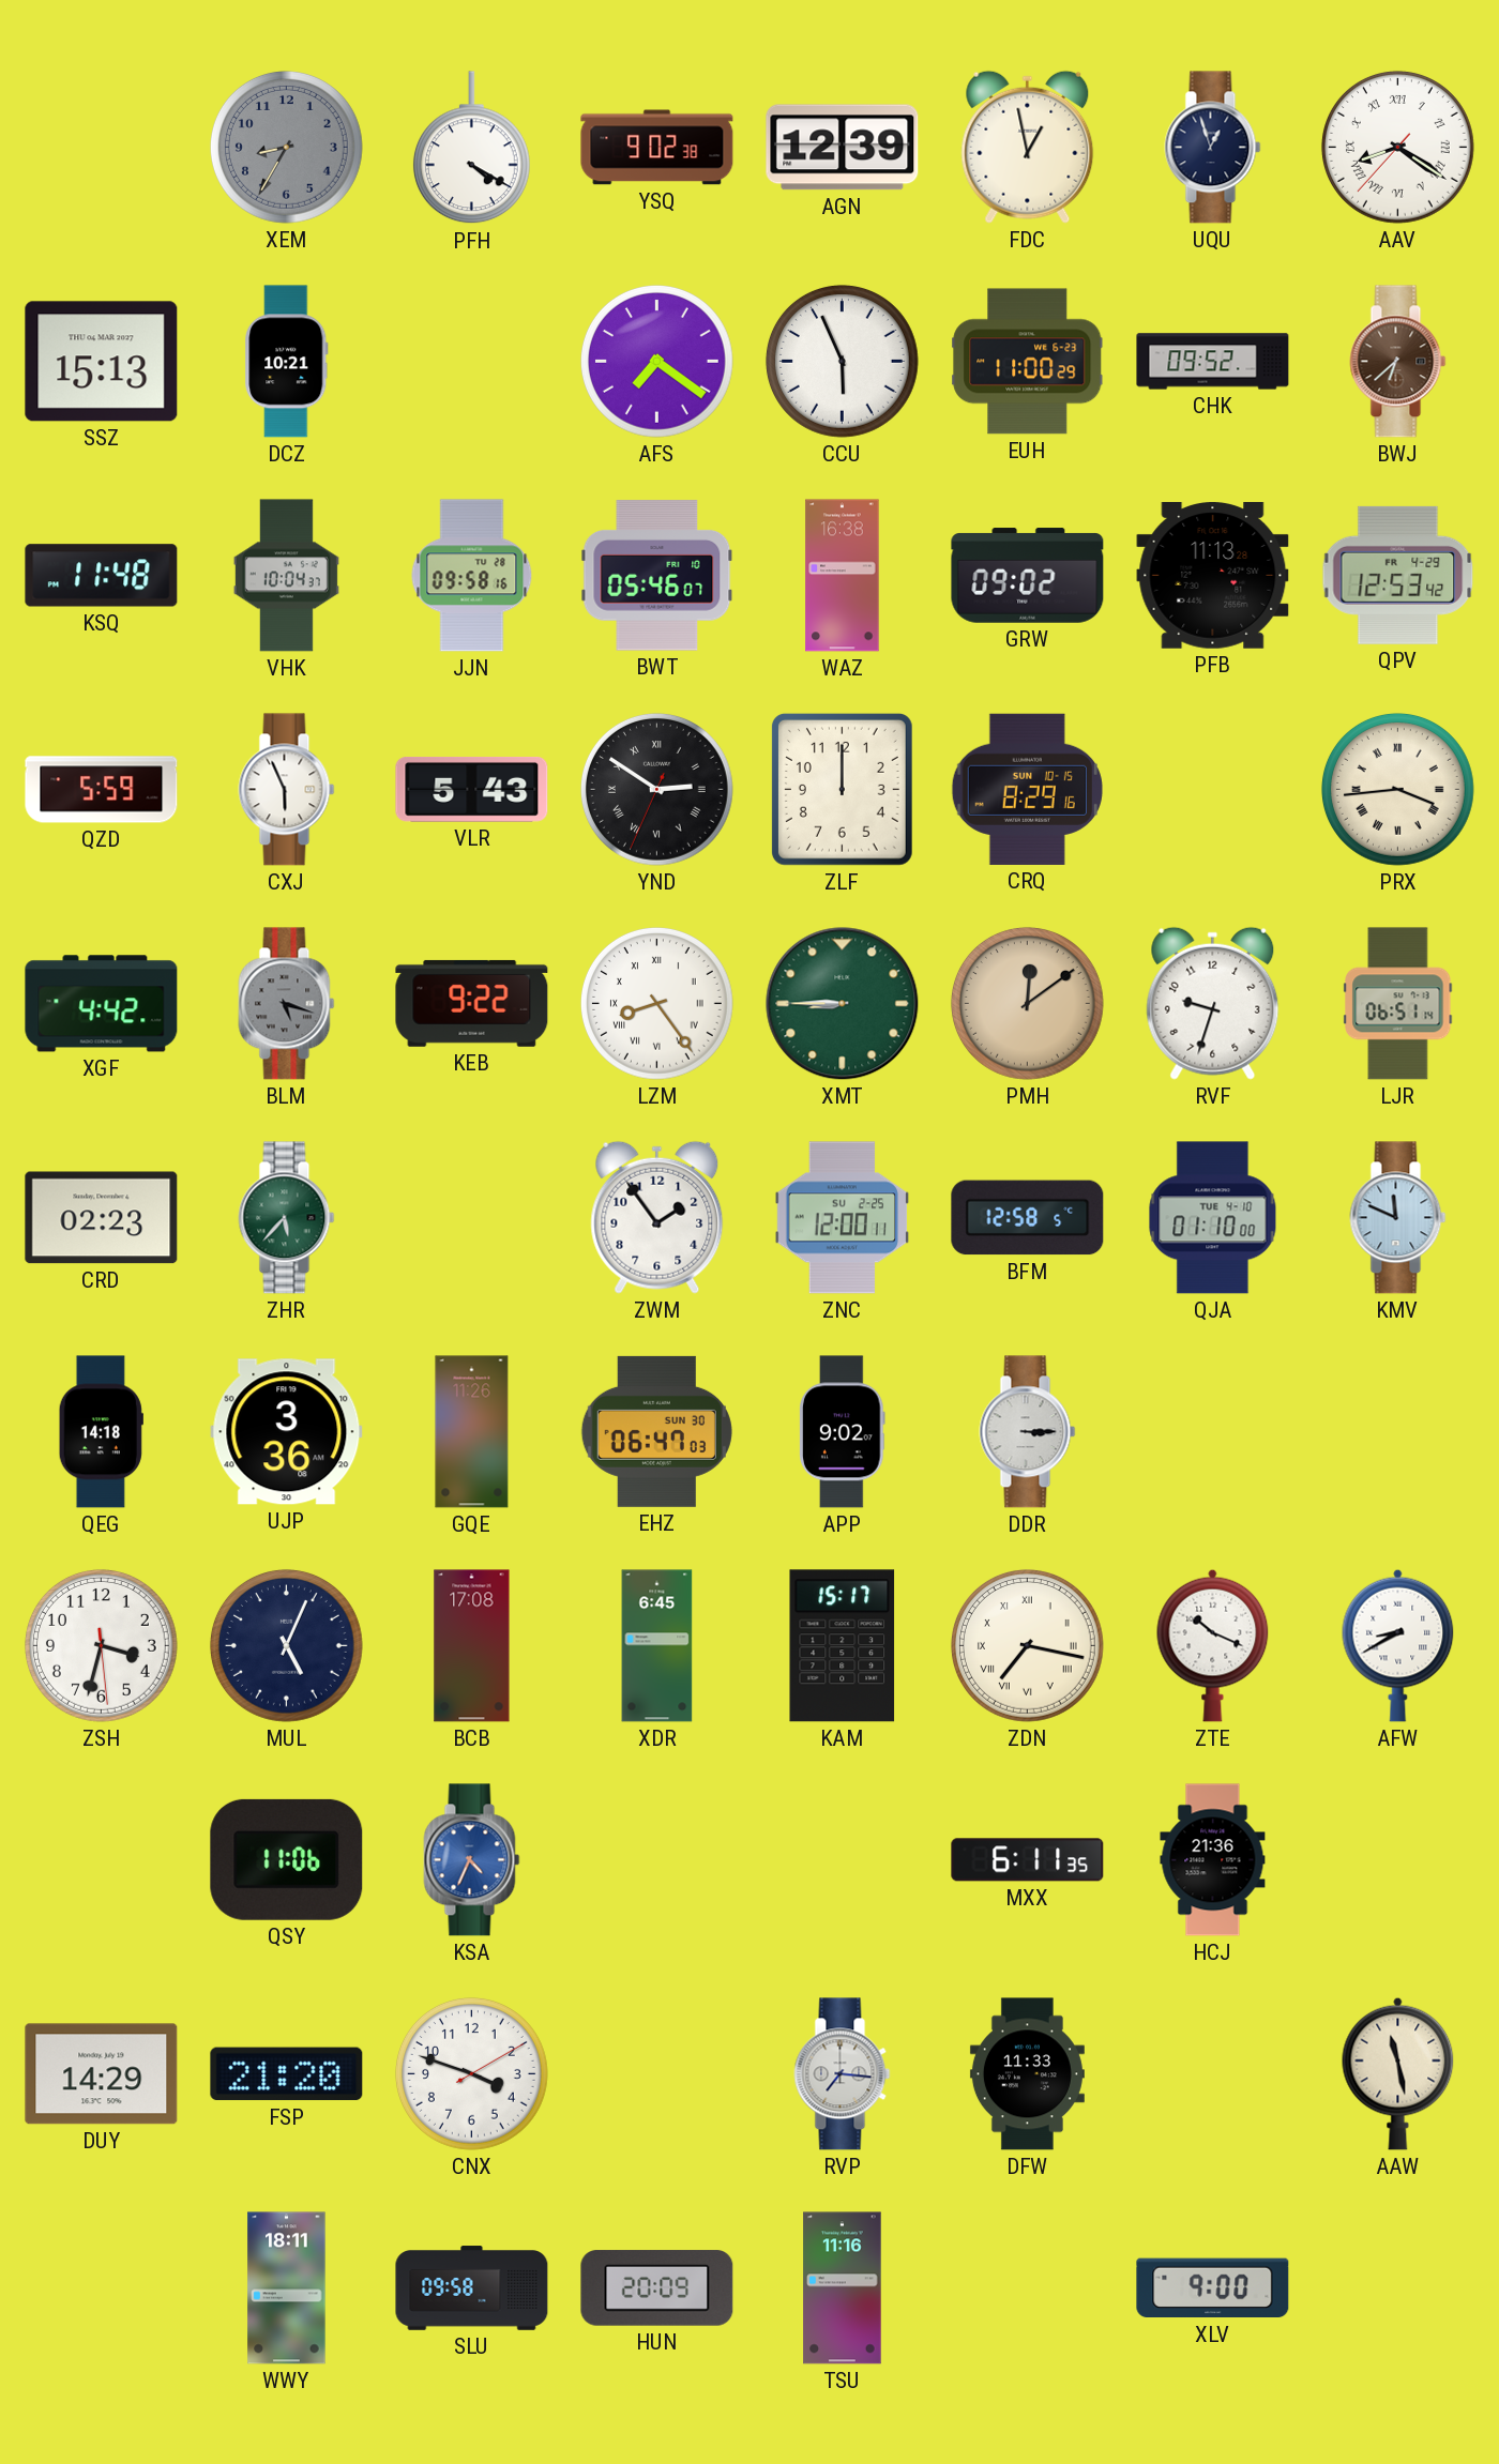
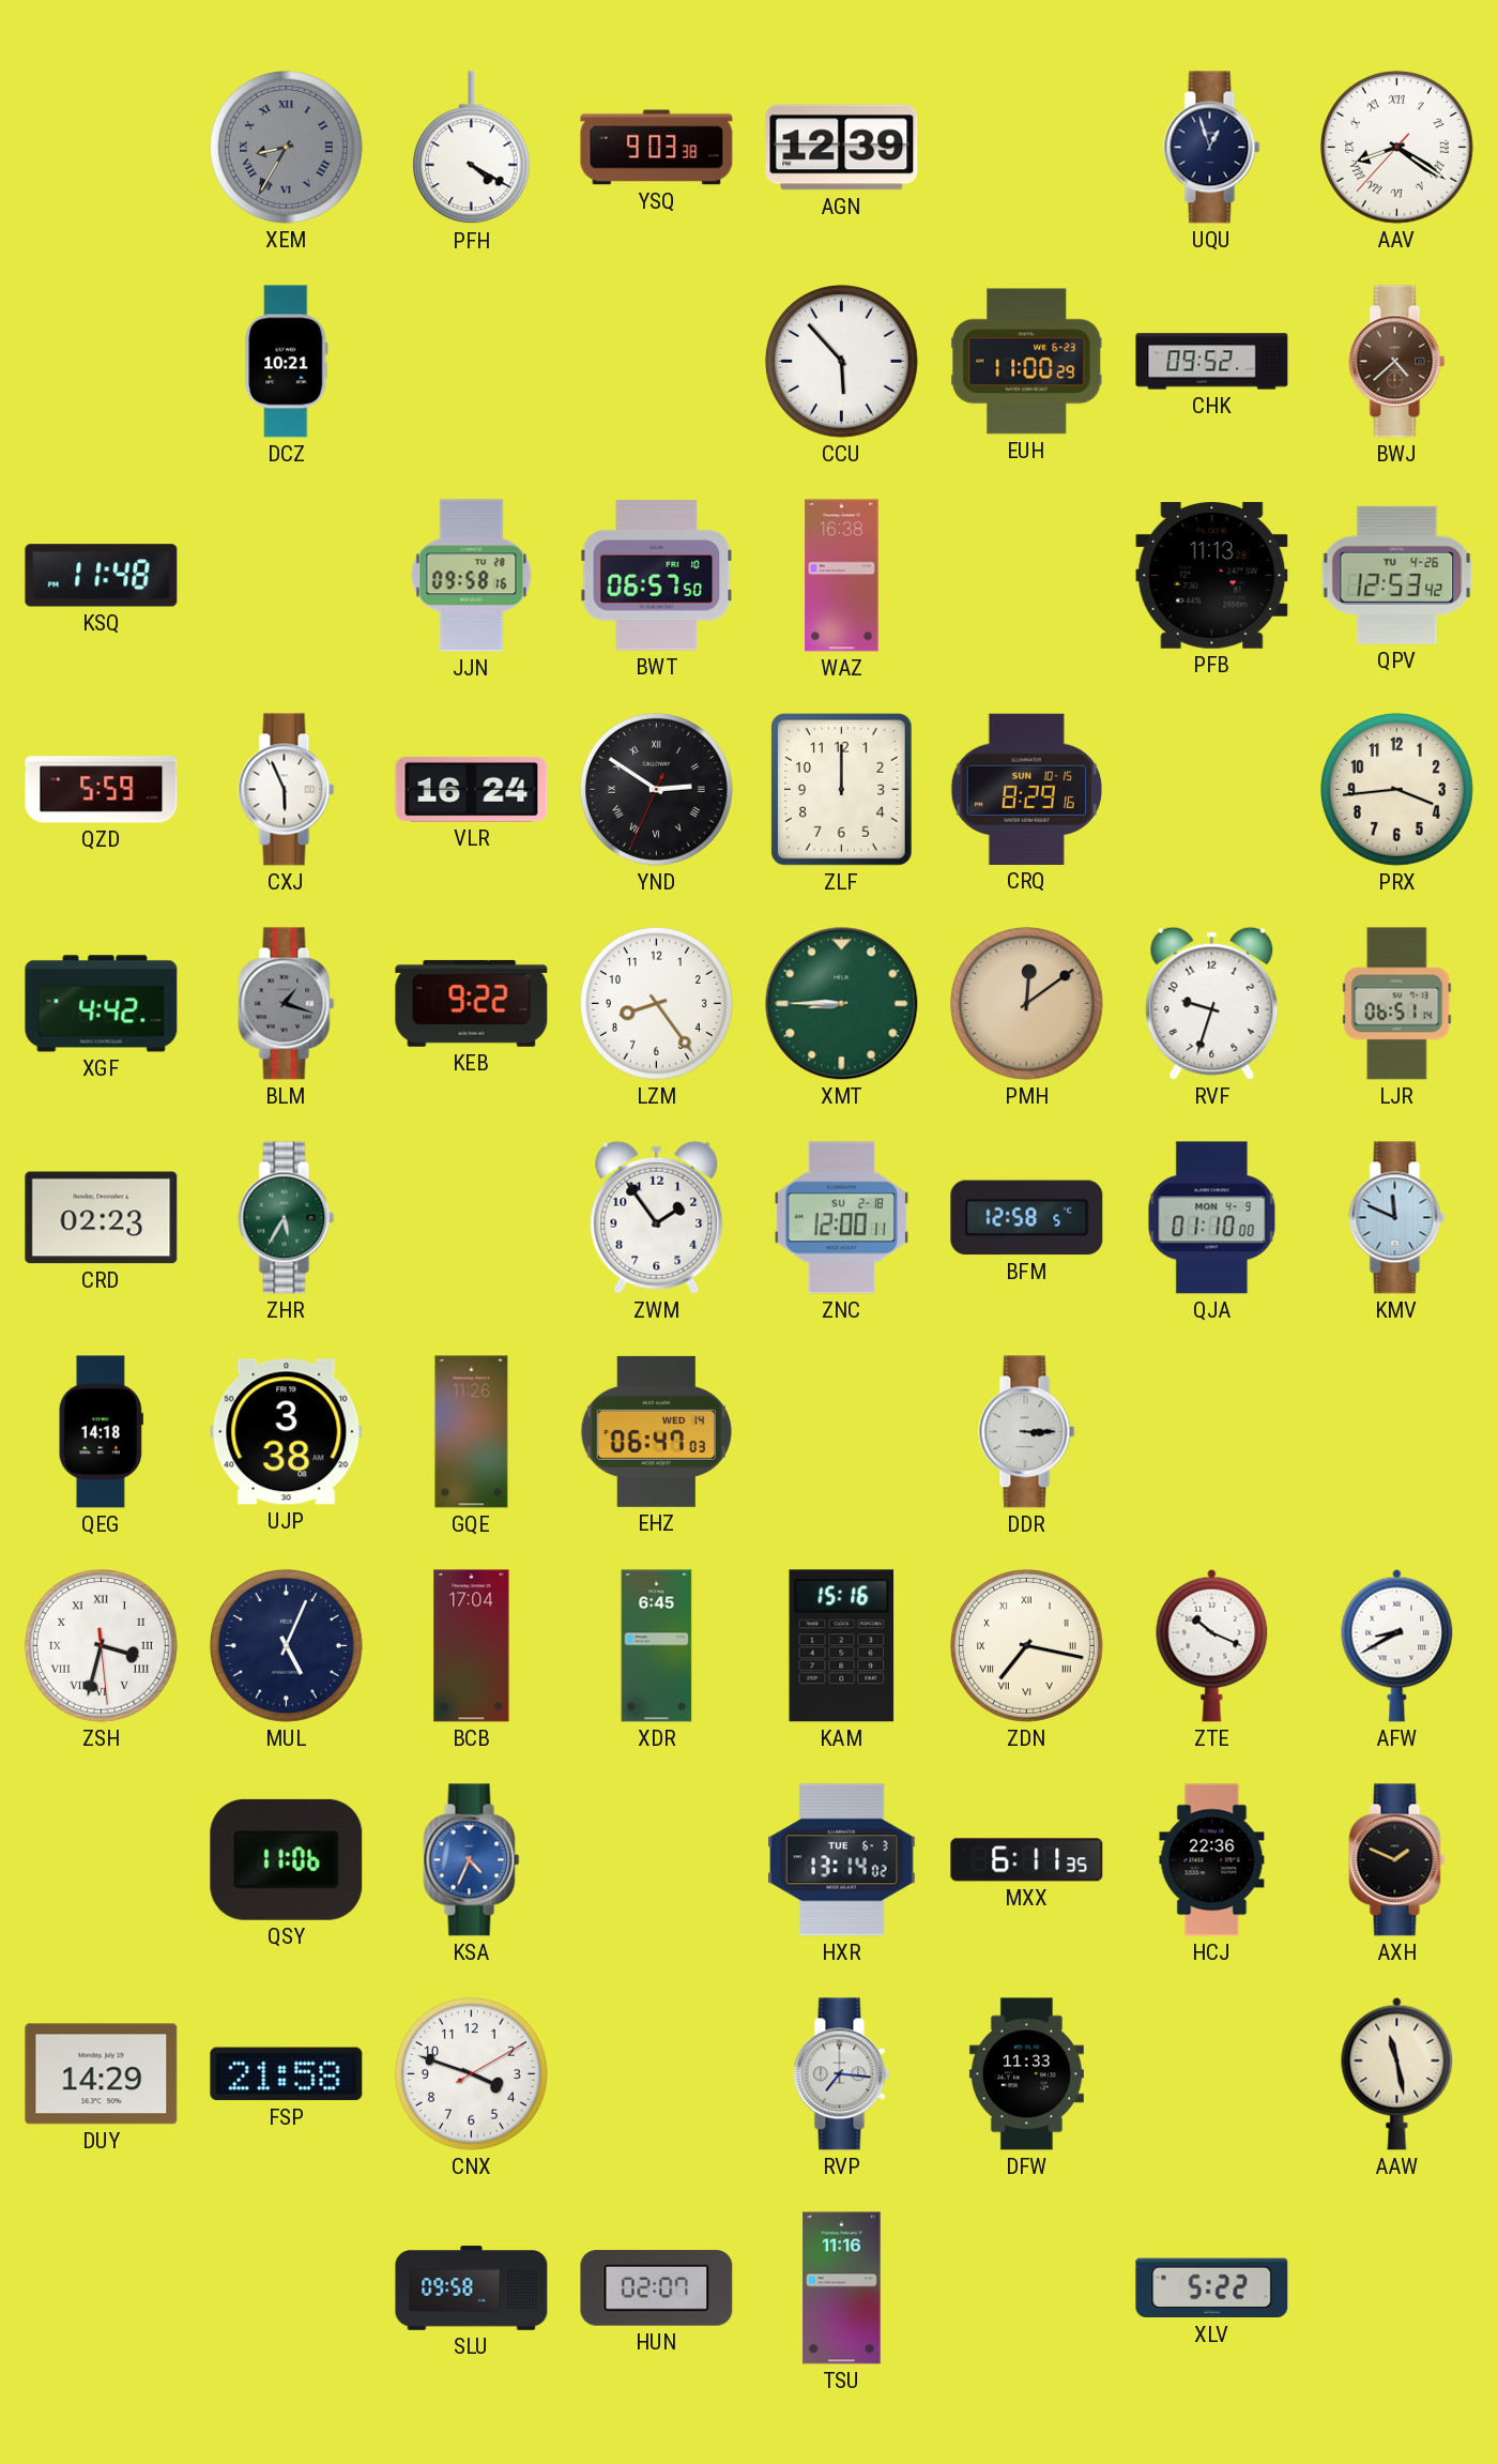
XEM numerals: Arabic -> Roman
YSQ: 9:02 -> 9:03
FDC: 12:58 -> none
SSZ: 15:13 -> none
AFS: 7:21 -> none
CCU: 5:56 -> 5:53
BWJ: 6:38 -> 4:38
VHK: 10:04 -> none
BWT: 05:46 -> 06:57
GRW: 09:02 -> none
QPV date: FR 4-29 -> TU 4-26
VLR: 5:43 -> 16:24
PRX numerals: Roman -> Arabic
BLM: 5:18 -> 1:18
LZM numerals: Roman -> Arabic
ZHR: 5:37 -> 5:35
ZNC date: SU 2-25 -> SU 2-18
QJA date: TUE 4-10 -> MON 4-9
UJP: 3:36 -> 3:38
EHZ date: SUN 30 -> WED 14
APP: 9:02 -> none
ZSH numerals: Arabic -> Roman
BCB: 17:08 -> 17:04
KAM: 15:17 -> 15:16
HXR: none -> 13:14
HCJ: 21:36 -> 22:36
AXH: none -> 1:49
FSP: 21:20 -> 21:58
WWY: 18:11 -> none
HUN: 20:09 -> 02:07
XLV: 9:00 -> 5:22
